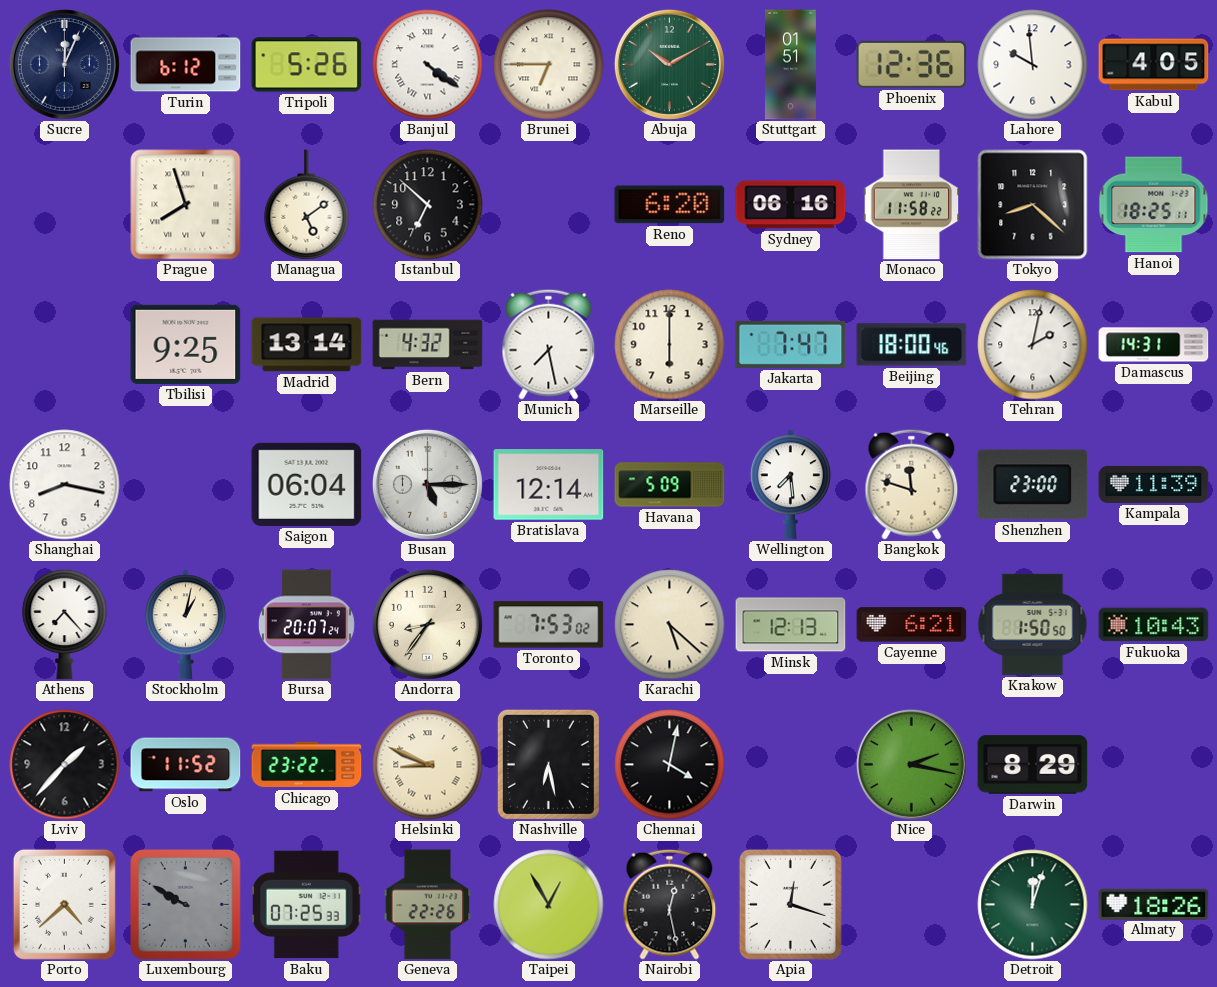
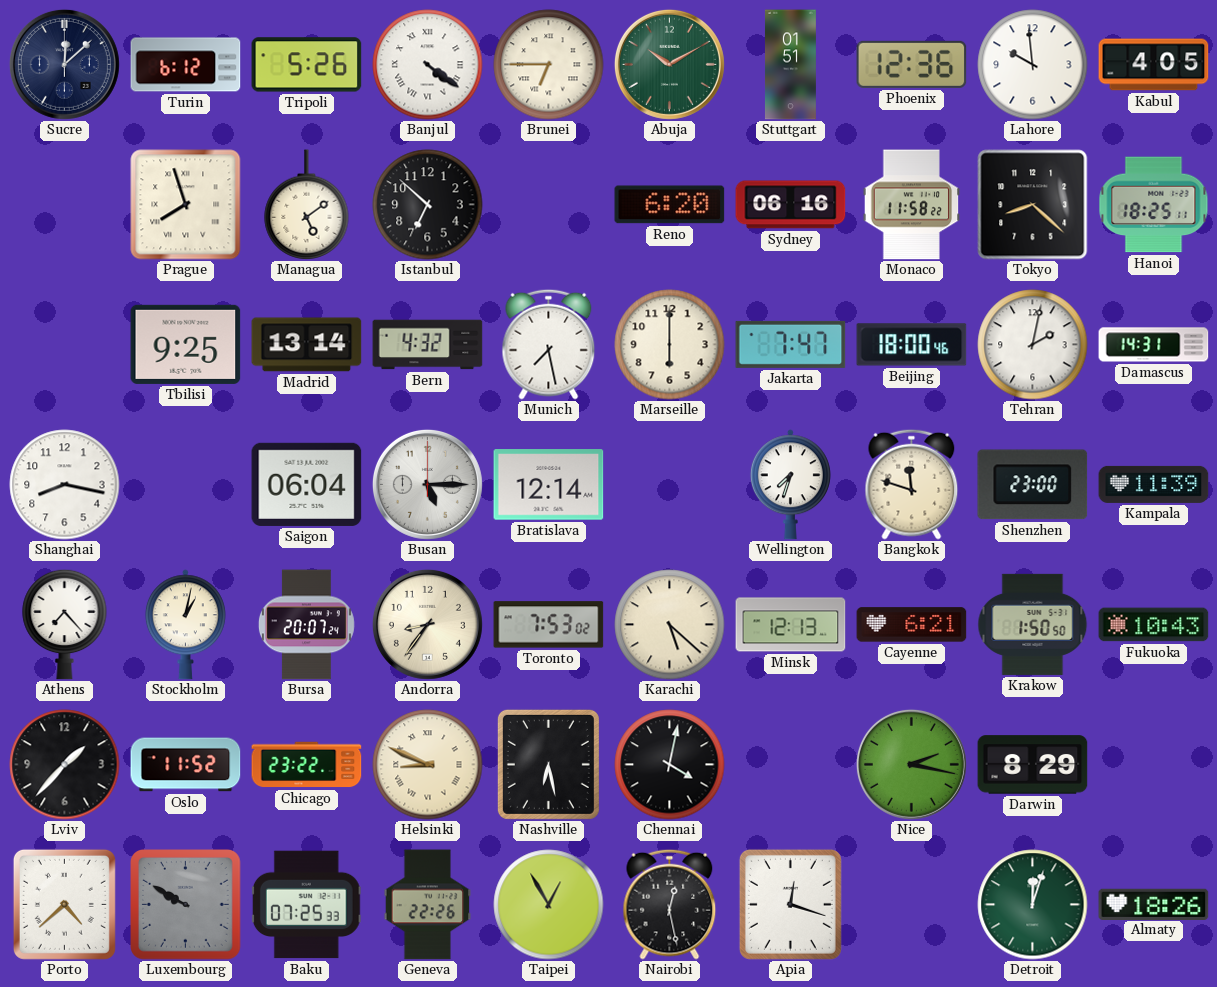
Sucre: 12:04 -> 12:08
Havana: 5:09 -> none
Wellington: 7:29 -> 7:33
